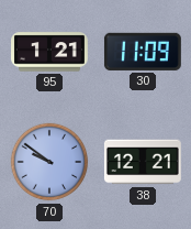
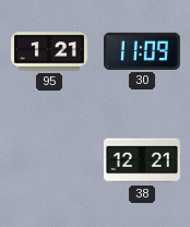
70: 9:51 -> none
